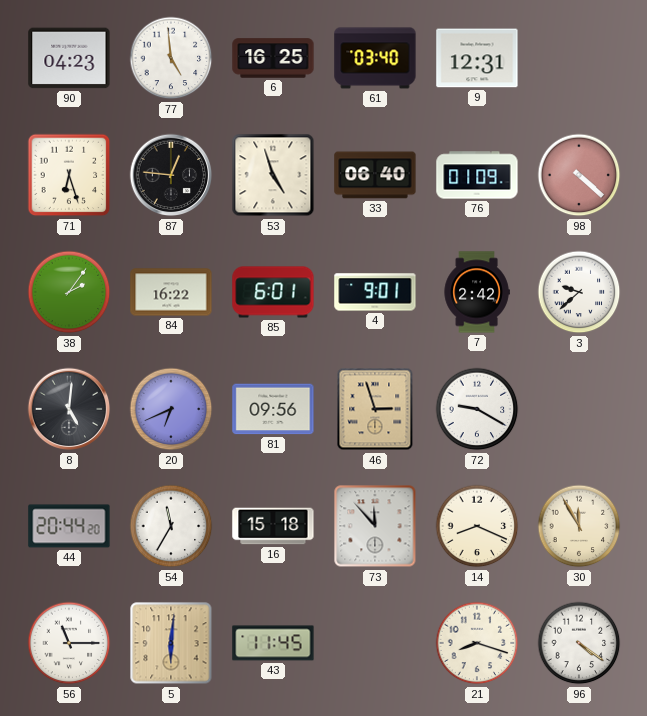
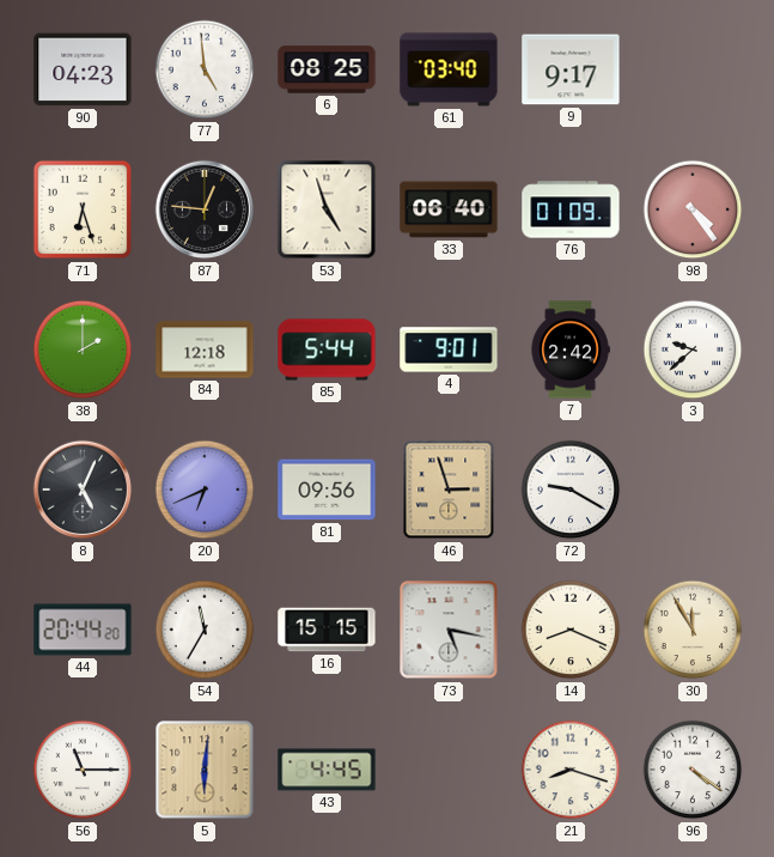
6: 16:25 -> 08:25
9: 12:31 -> 9:17
98: 4:22 -> 4:24
38: 2:06 -> 2:00
84: 16:22 -> 12:18
85: 6:01 -> 5:44
8: 5:01 -> 5:04
16: 15:18 -> 15:15
73: 11:53 -> 5:17
43: 11:45 -> 4:45
